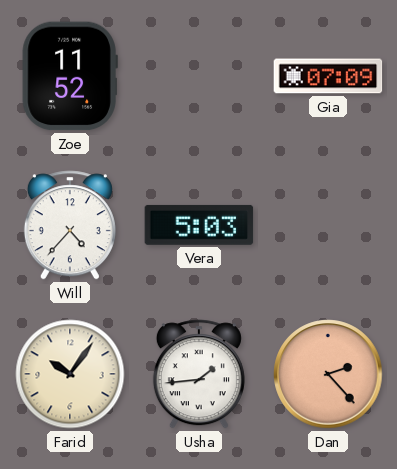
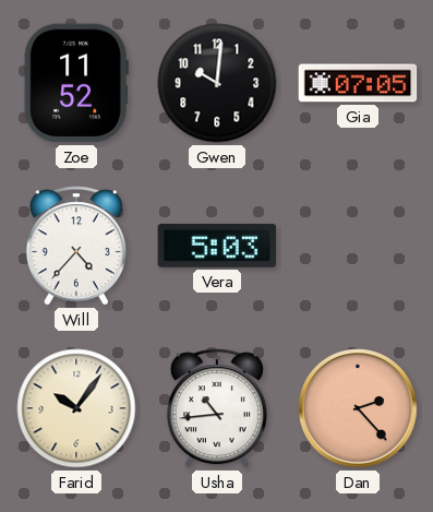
Gwen: none -> 10:01
Gia: 07:09 -> 07:05
Usha: 1:44 -> 10:44
